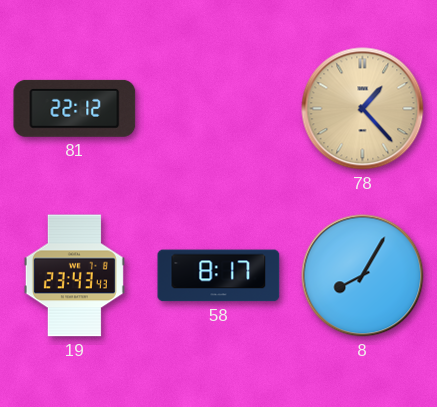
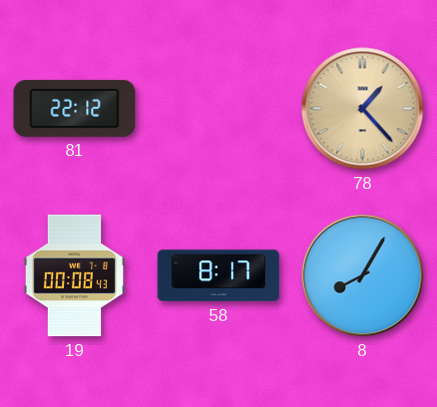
19: 23:43 -> 00:08
